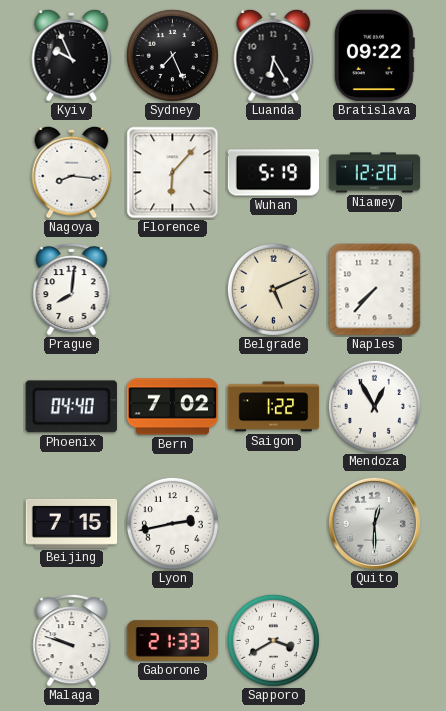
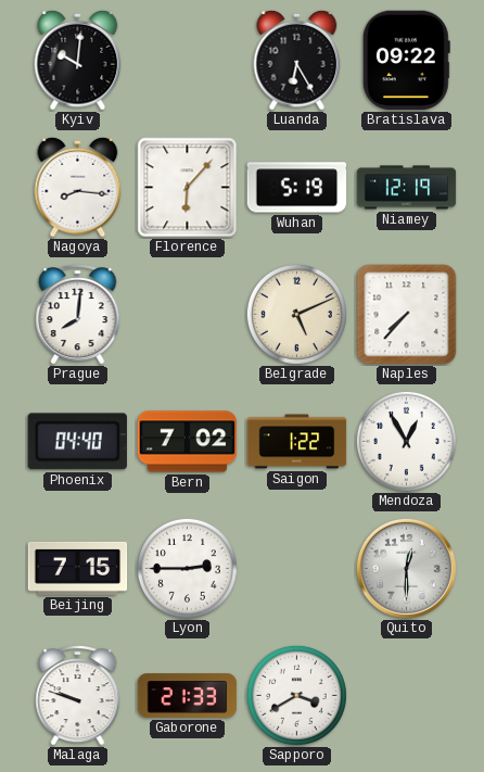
Kyiv: 9:56 -> 10:01
Sydney: 7:26 -> none
Niamey: 12:20 -> 12:19
Lyon: 2:43 -> 2:45
